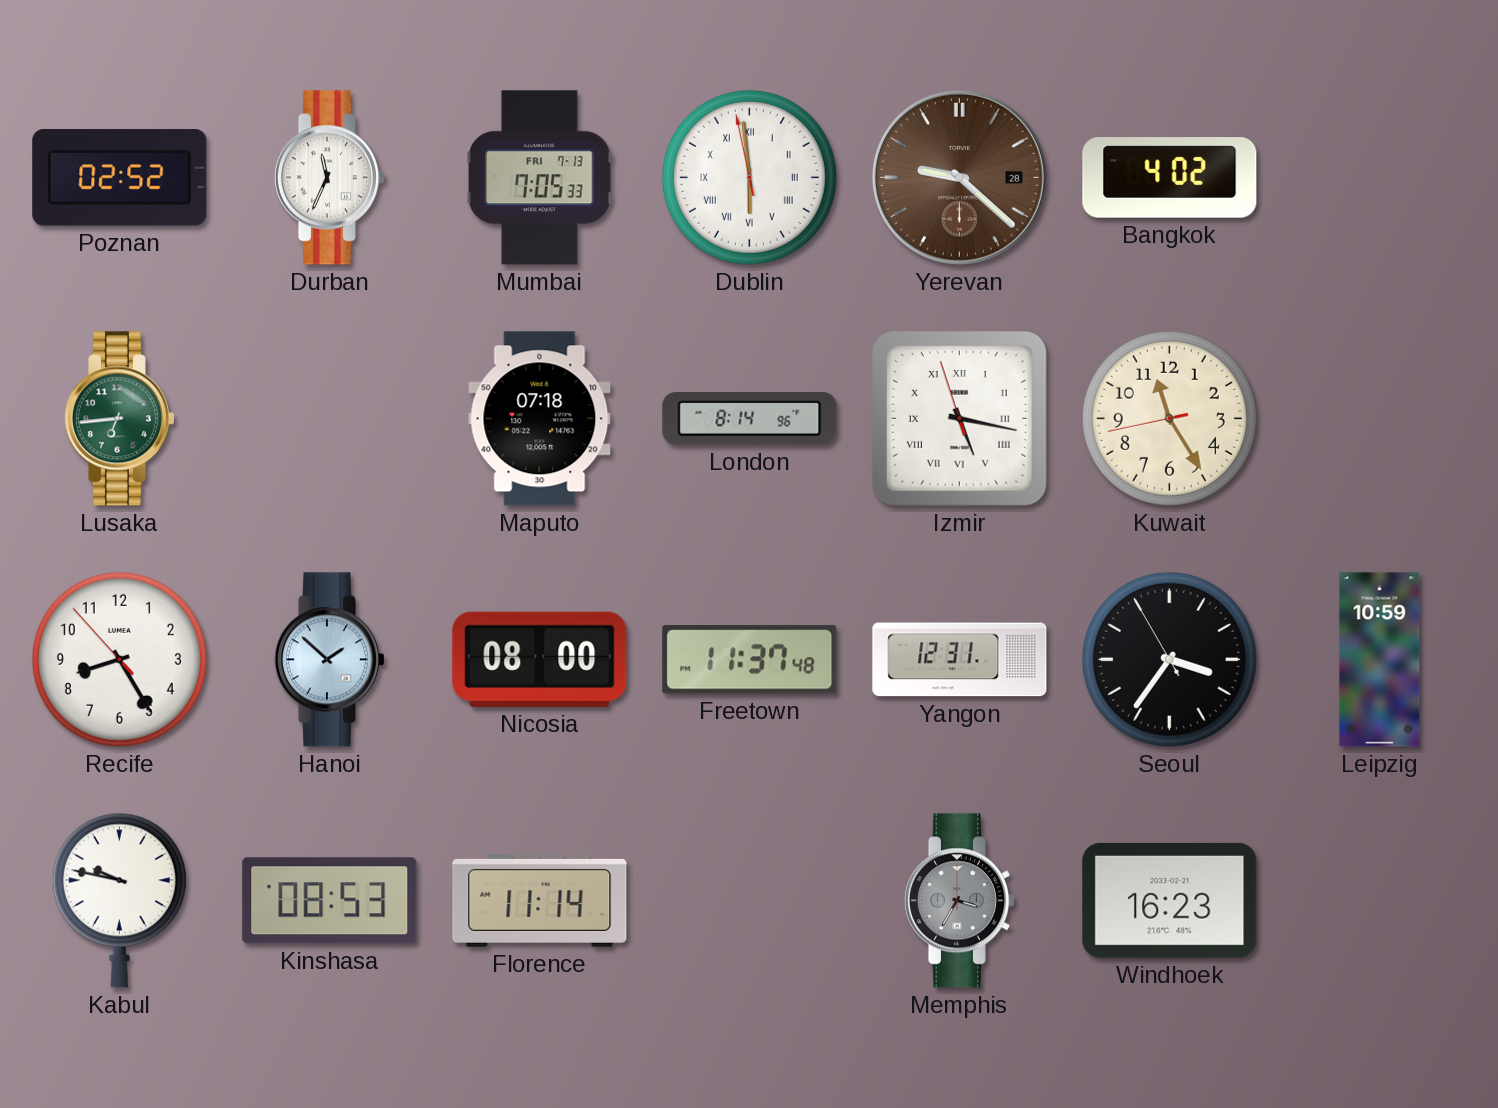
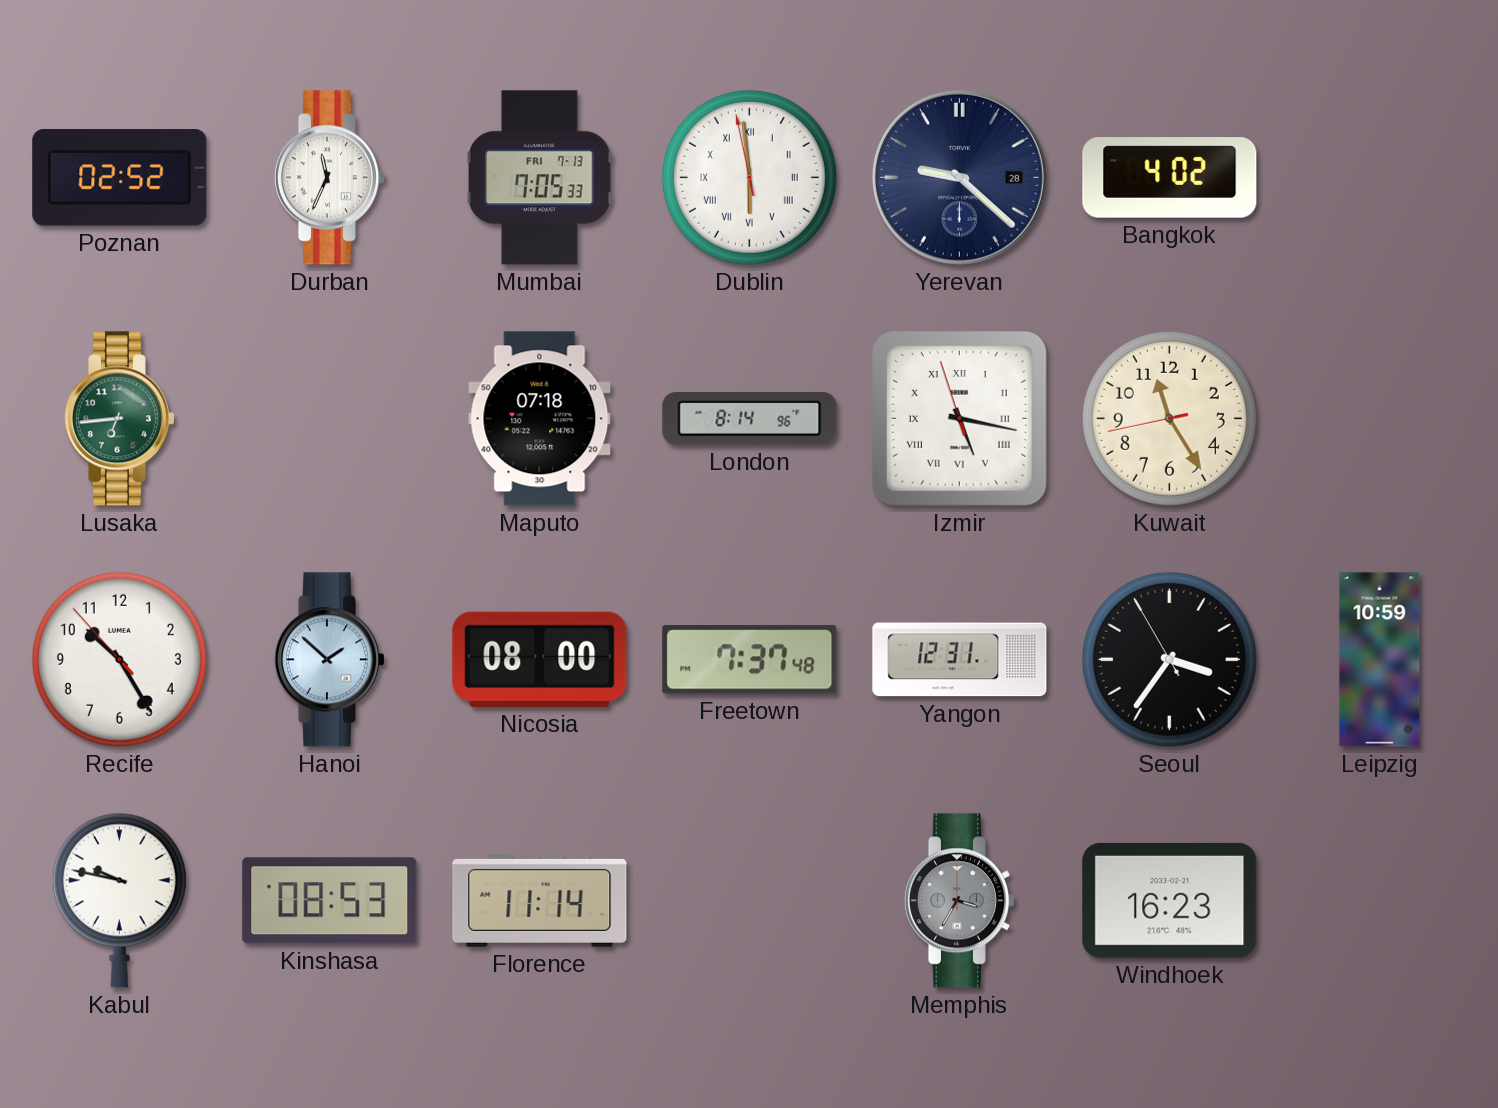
Yerevan dial: brown -> navy
Recife: 8:24 -> 10:24
Freetown: 11:37 -> 7:37
